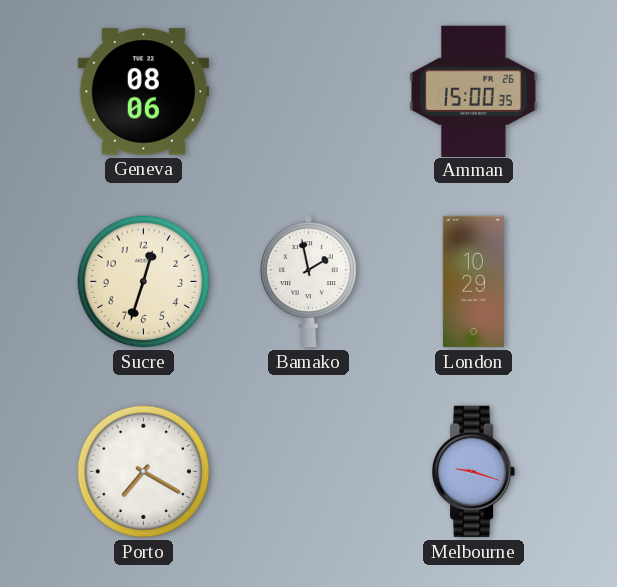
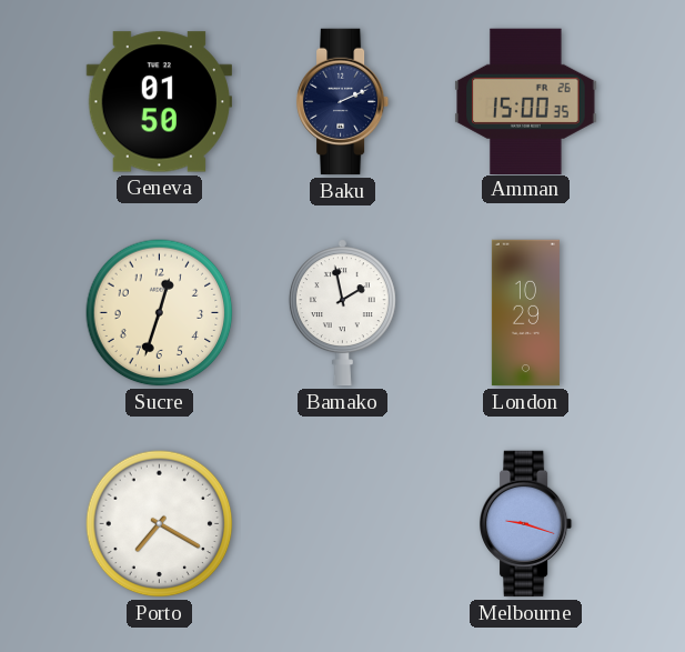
Geneva: 08:06 -> 01:50
Baku: none -> 2:11
